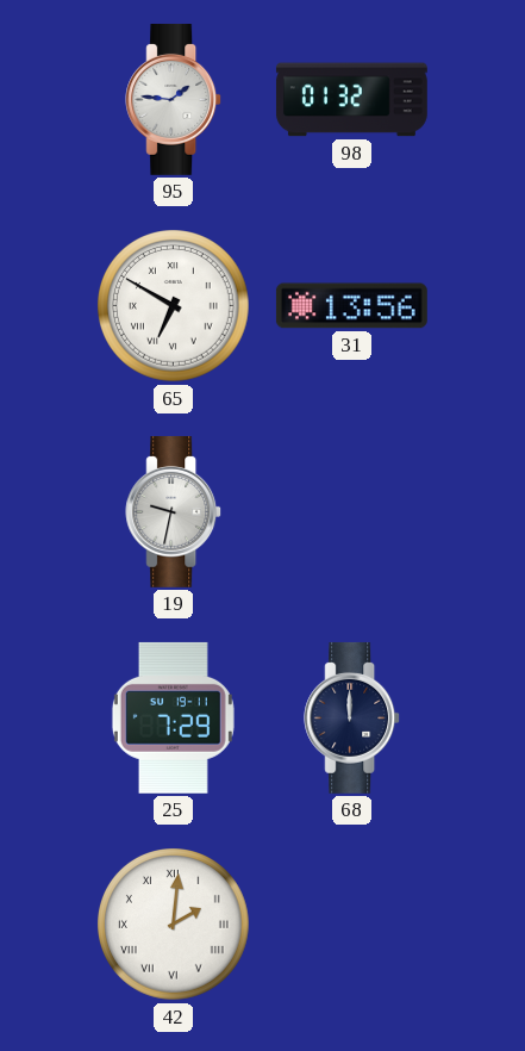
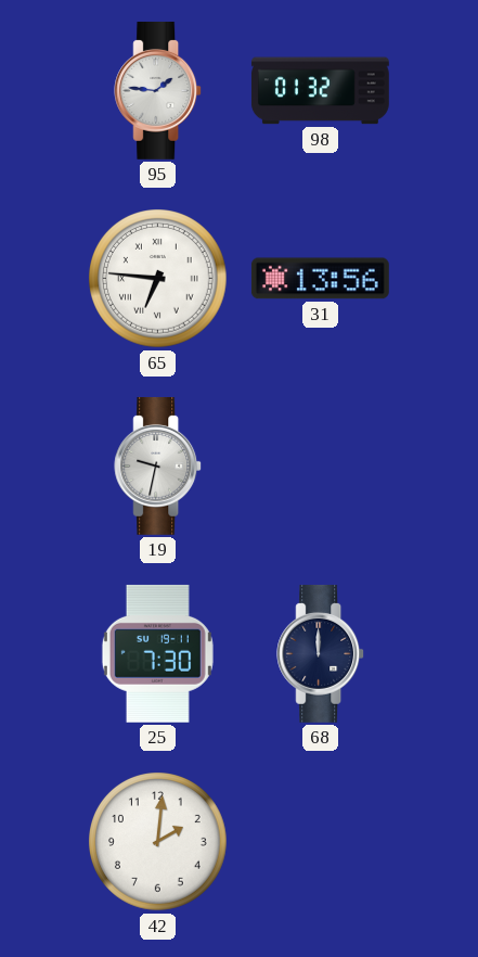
65: 6:50 -> 6:46
25: 7:29 -> 7:30
42 numerals: Roman -> Arabic
